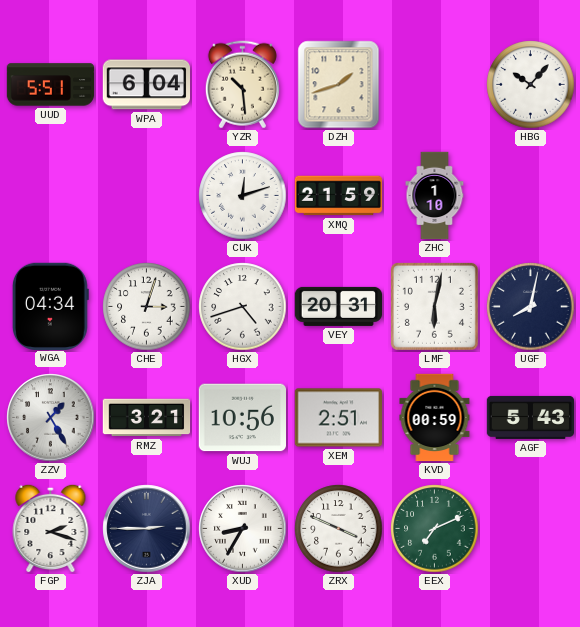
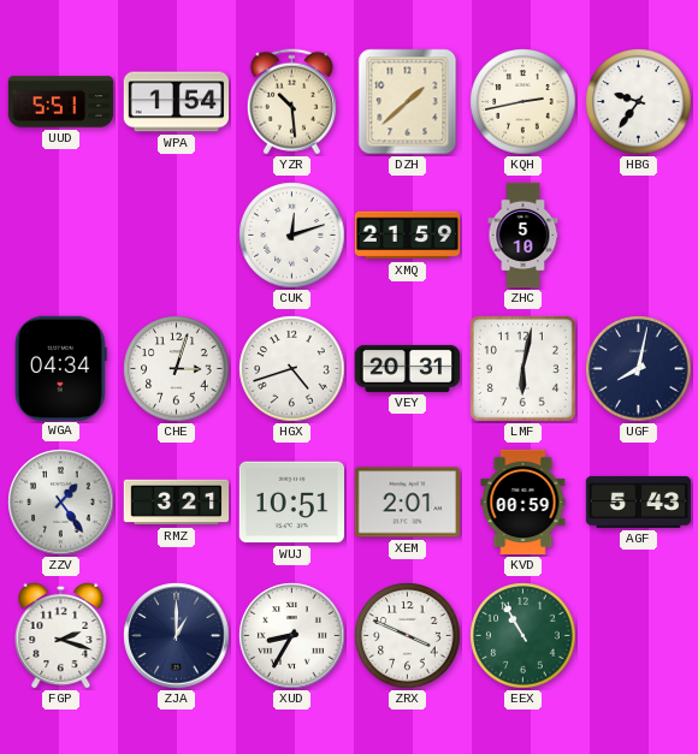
WPA: 6:04 -> 1:54
DZH: 1:42 -> 1:38
KQH: none -> 2:43
HBG: 10:07 -> 9:36
ZHC: 1:10 -> 5:10
ZZV: 1:25 -> 1:24
WUJ: 10:56 -> 10:51
XEM: 2:51 -> 2:01
ZJA: 2:45 -> 1:00
EEX: 7:11 -> 10:55
